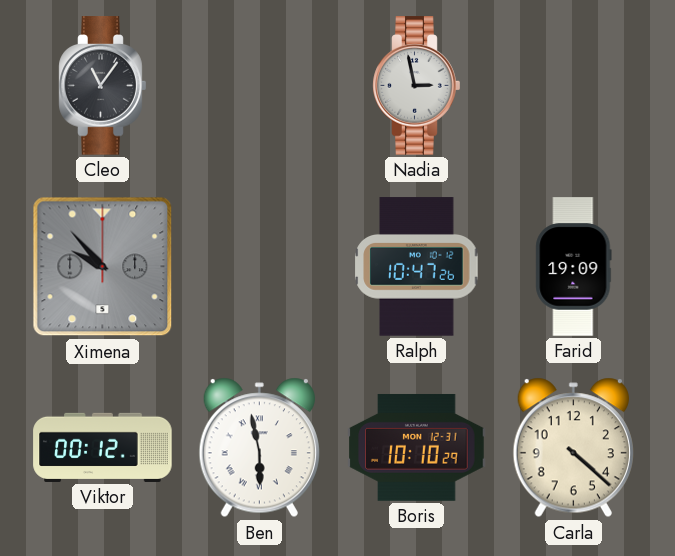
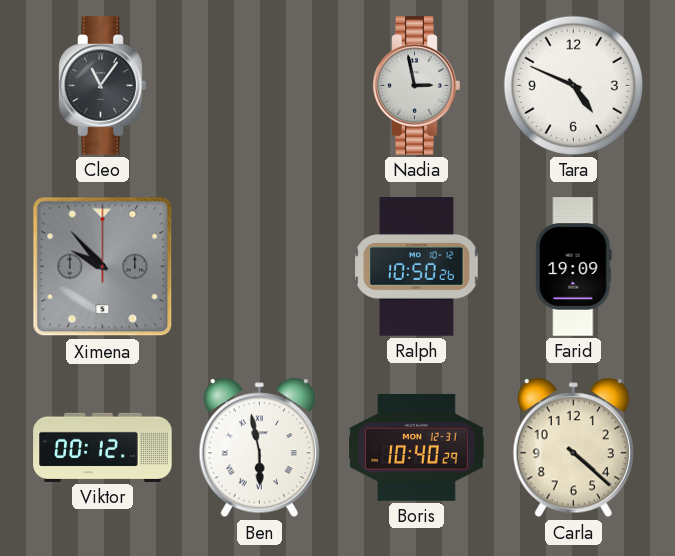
Tara: none -> 4:49
Ralph: 10:47 -> 10:50
Boris: 10:10 -> 10:40
